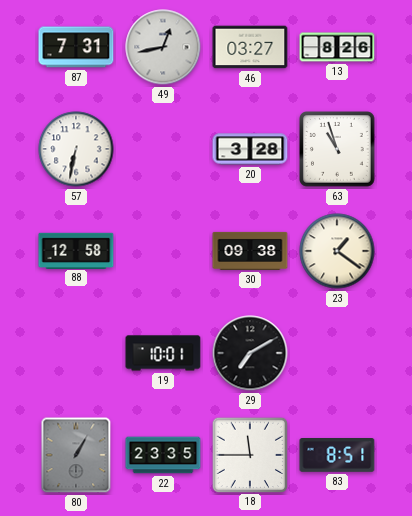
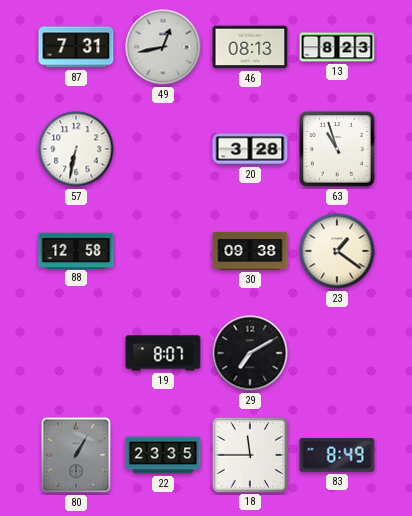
46: 03:27 -> 08:13
13: 8:26 -> 8:23
19: 10:01 -> 8:07
83: 8:51 -> 8:49
